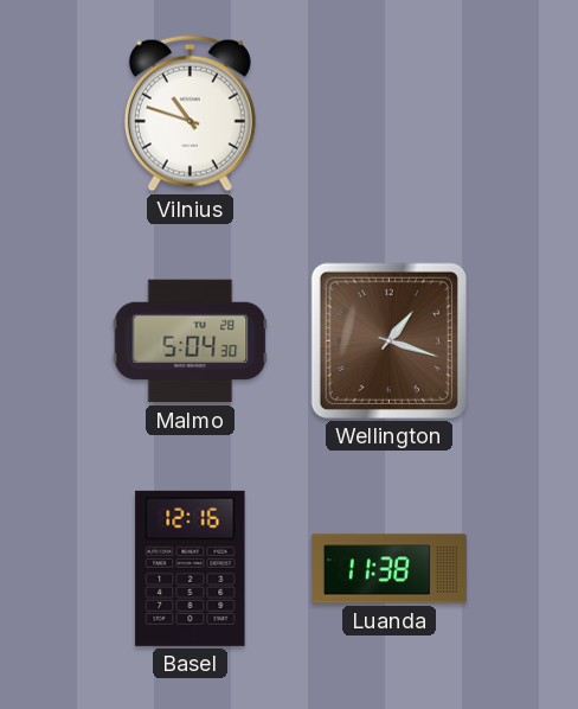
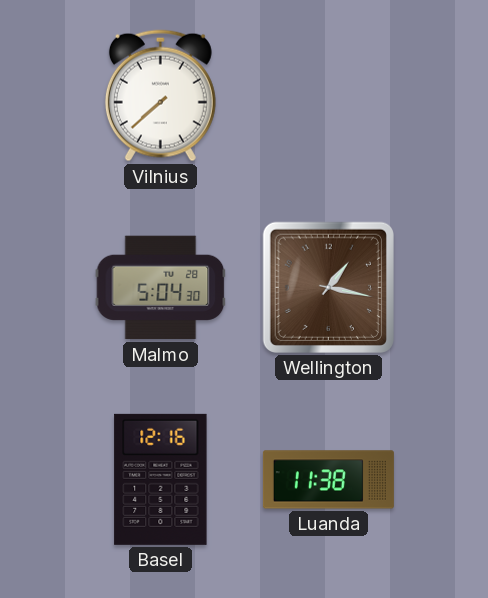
Vilnius: 10:48 -> 7:38
Wellington: 1:18 -> 1:17
